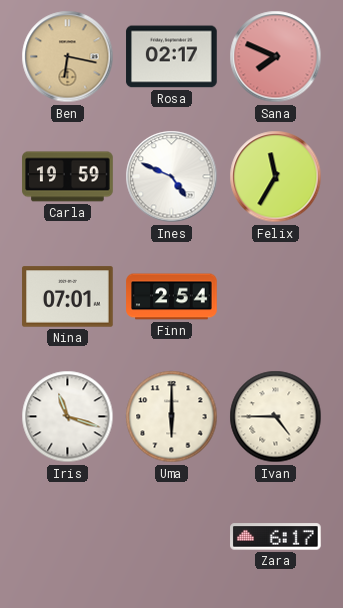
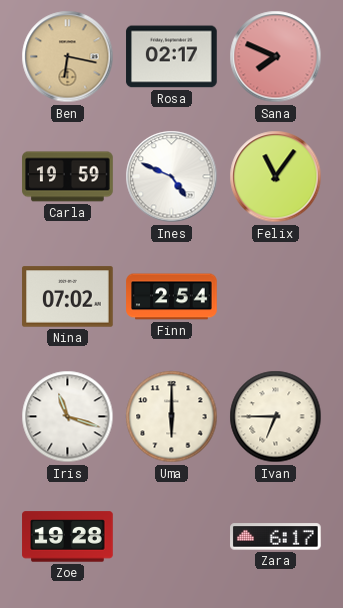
Felix: 11:35 -> 11:06
Nina: 07:01 -> 07:02
Ivan: 4:45 -> 6:45
Zoe: none -> 19:28
